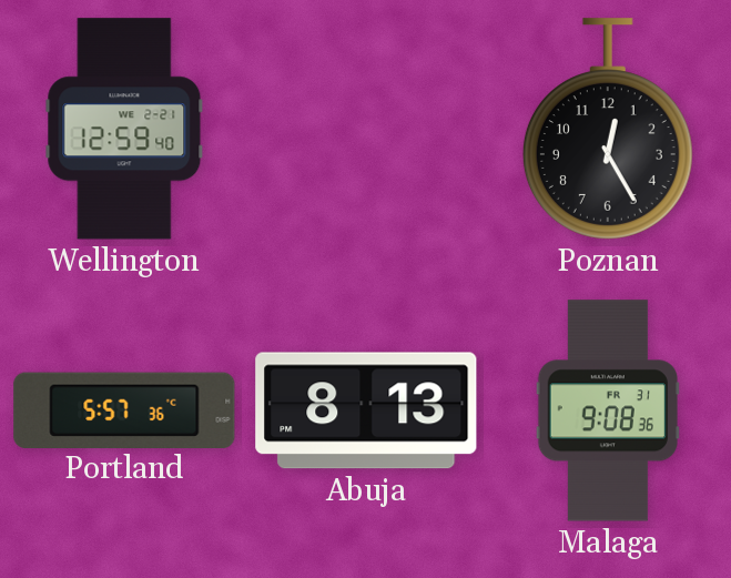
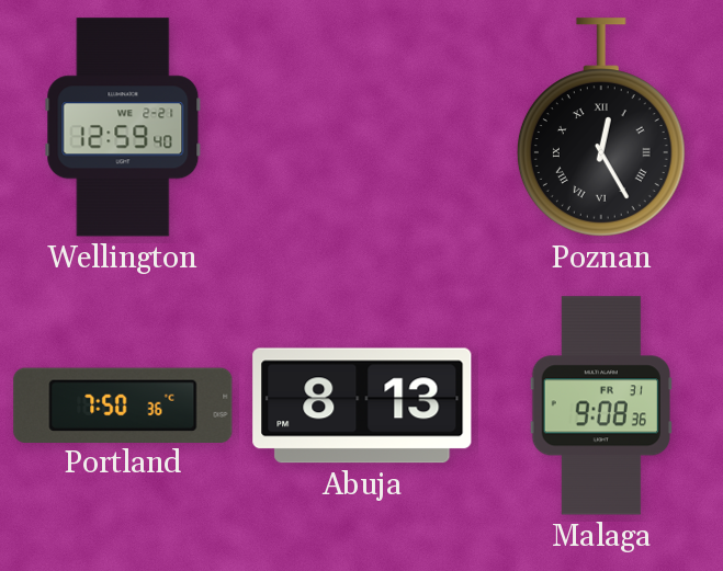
Poznan numerals: Arabic -> Roman
Portland: 5:57 -> 7:50
